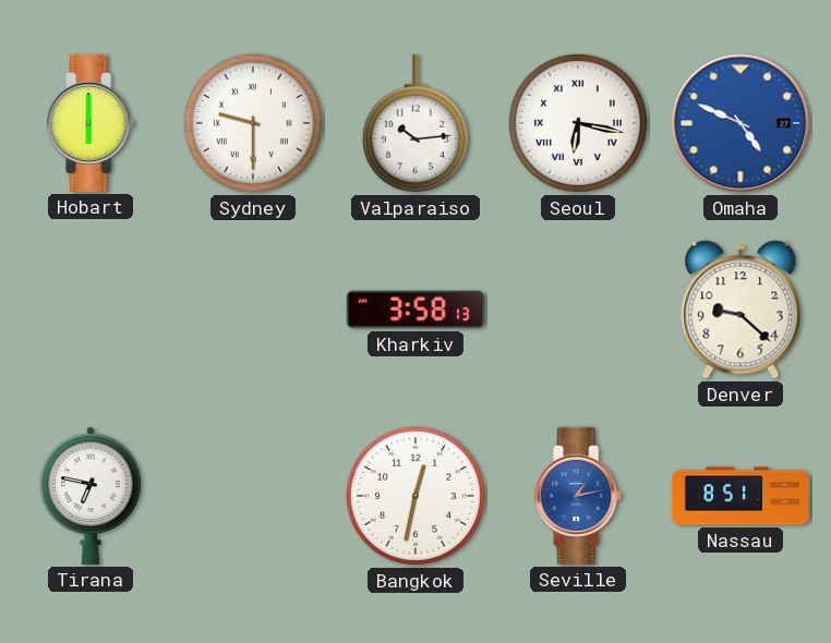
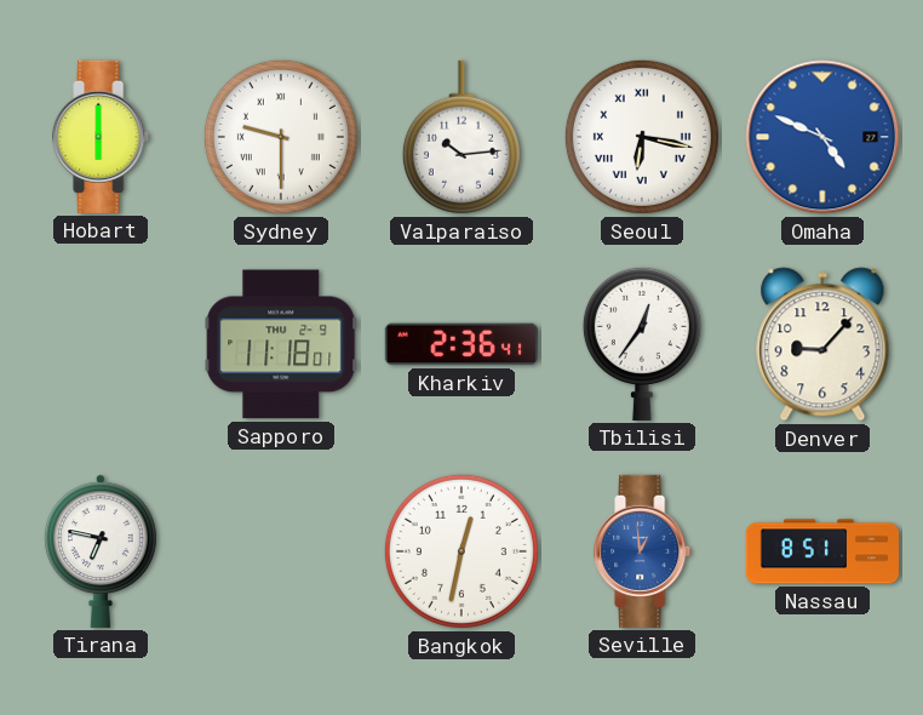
Sapporo: none -> 11:18
Kharkiv: 3:58 -> 2:36
Tbilisi: none -> 12:36
Denver: 9:22 -> 9:07
Seville: 1:13 -> 12:59
